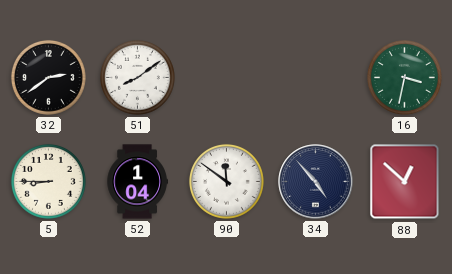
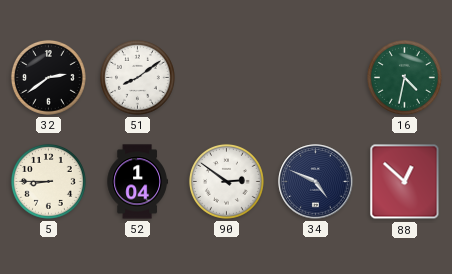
16: 3:32 -> 4:32
90: 11:51 -> 2:51
34: 4:53 -> 4:49
